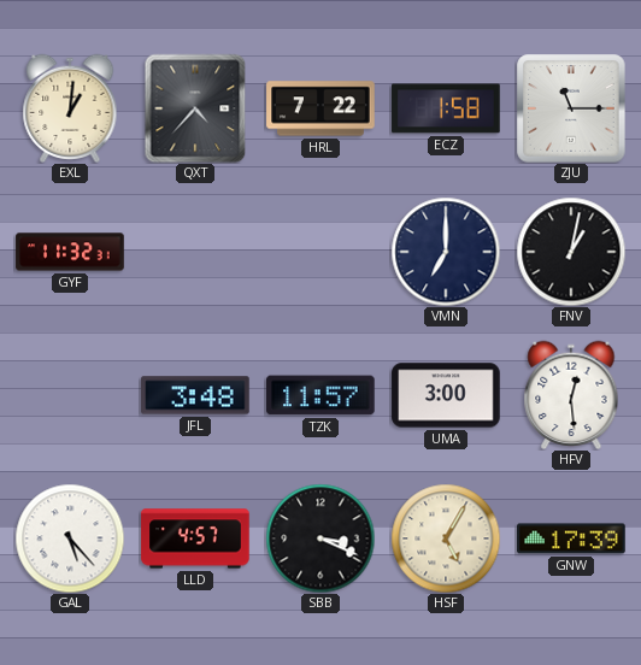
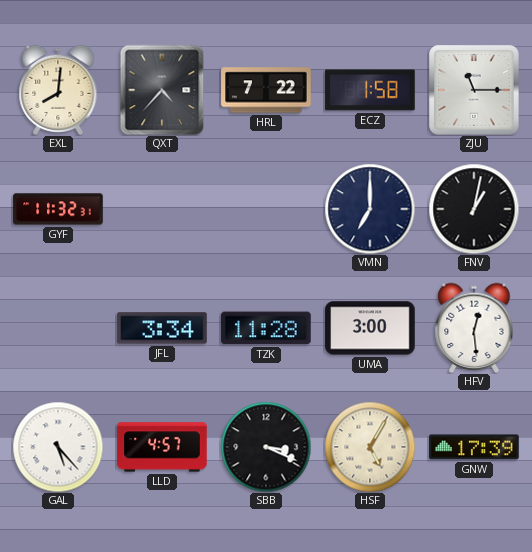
EXL: 1:01 -> 8:01
JFL: 3:48 -> 3:34
TZK: 11:57 -> 11:28
